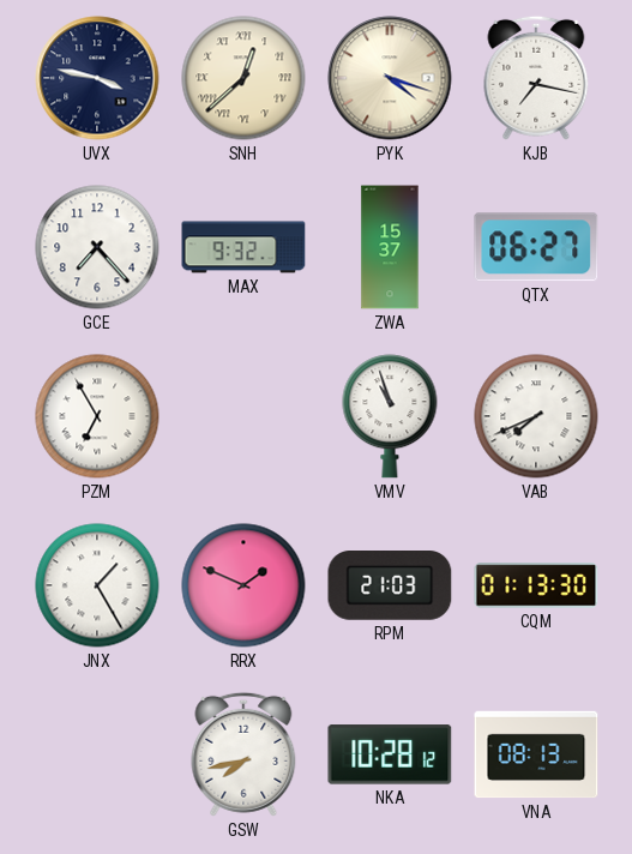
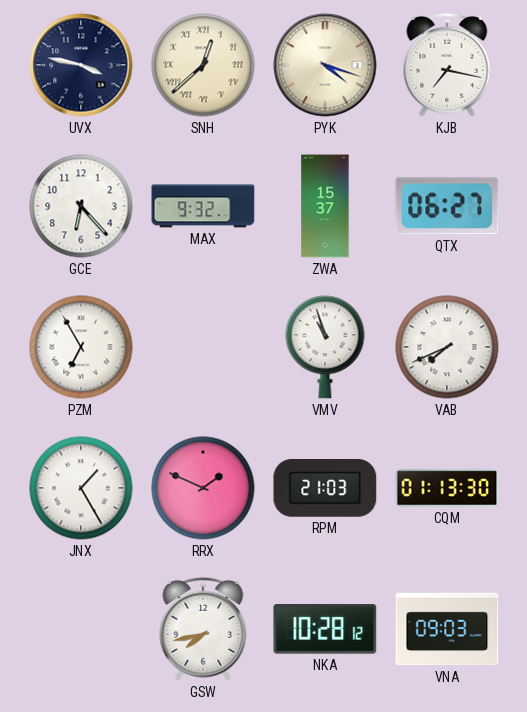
GCE: 7:23 -> 6:23
VNA: 08:13 -> 09:03
